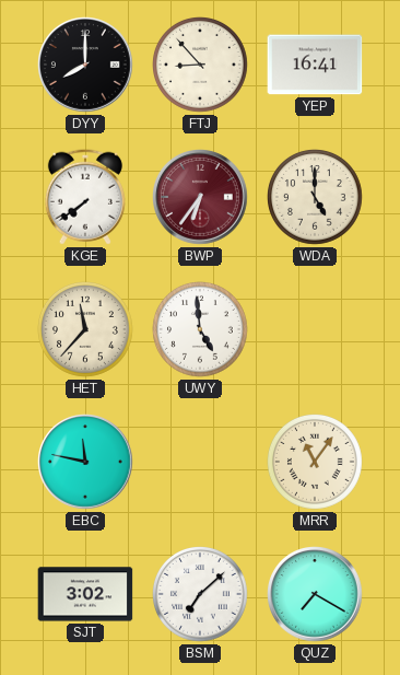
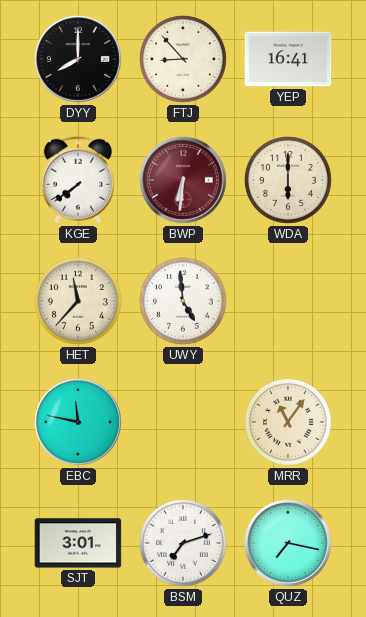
BWP: 6:36 -> 6:31
WDA: 5:00 -> 6:00
SJT: 3:02 -> 3:01
BSM: 7:08 -> 7:12
QUZ: 7:20 -> 7:17
